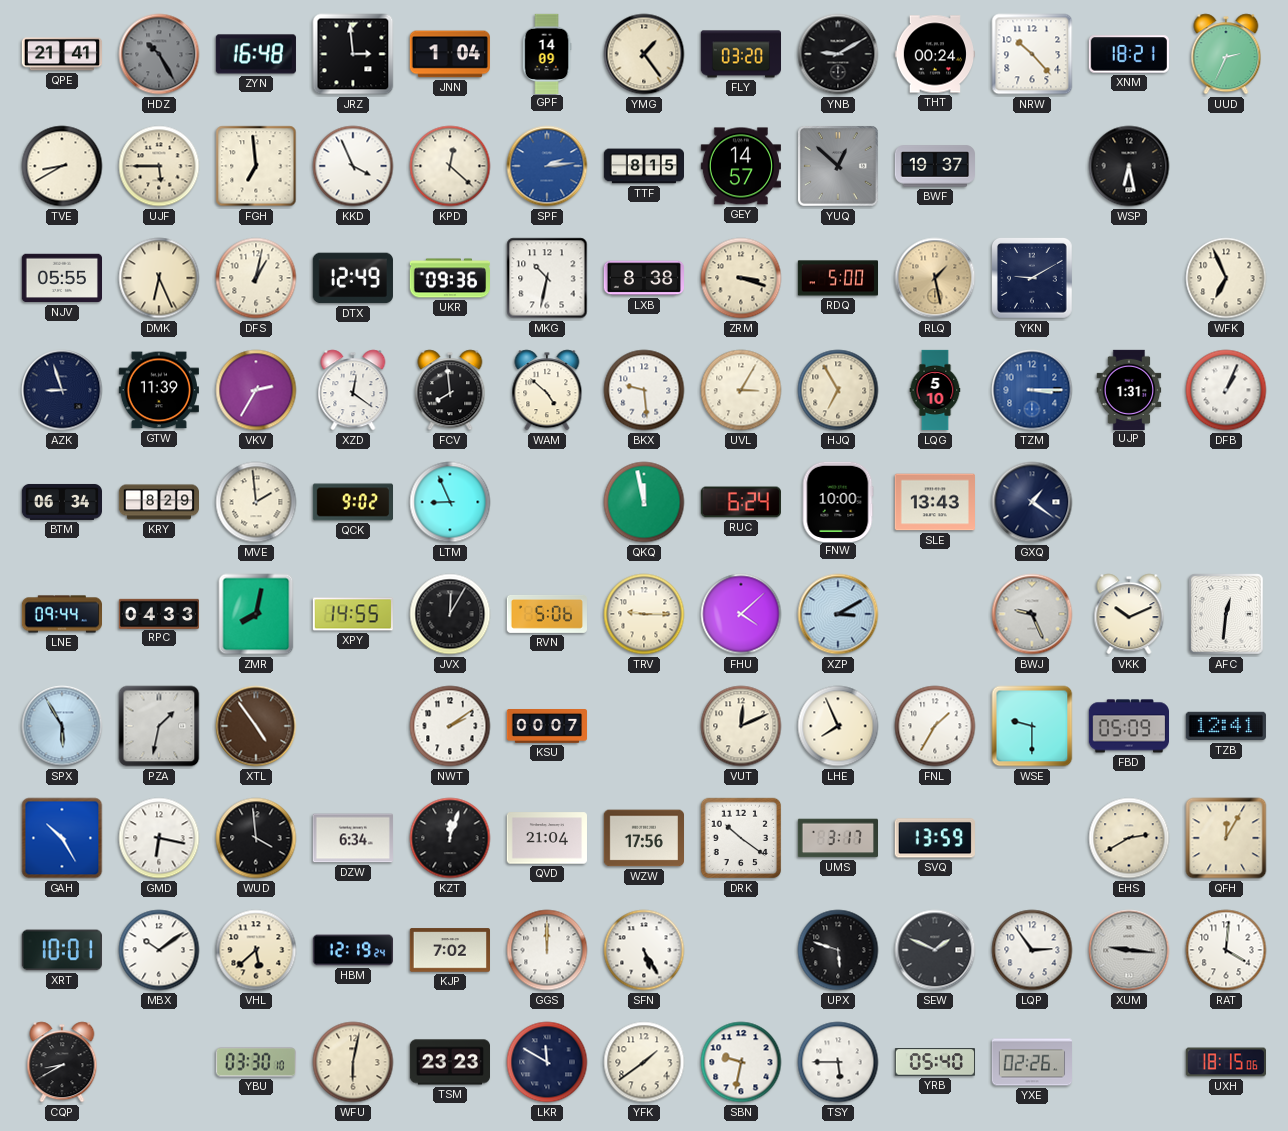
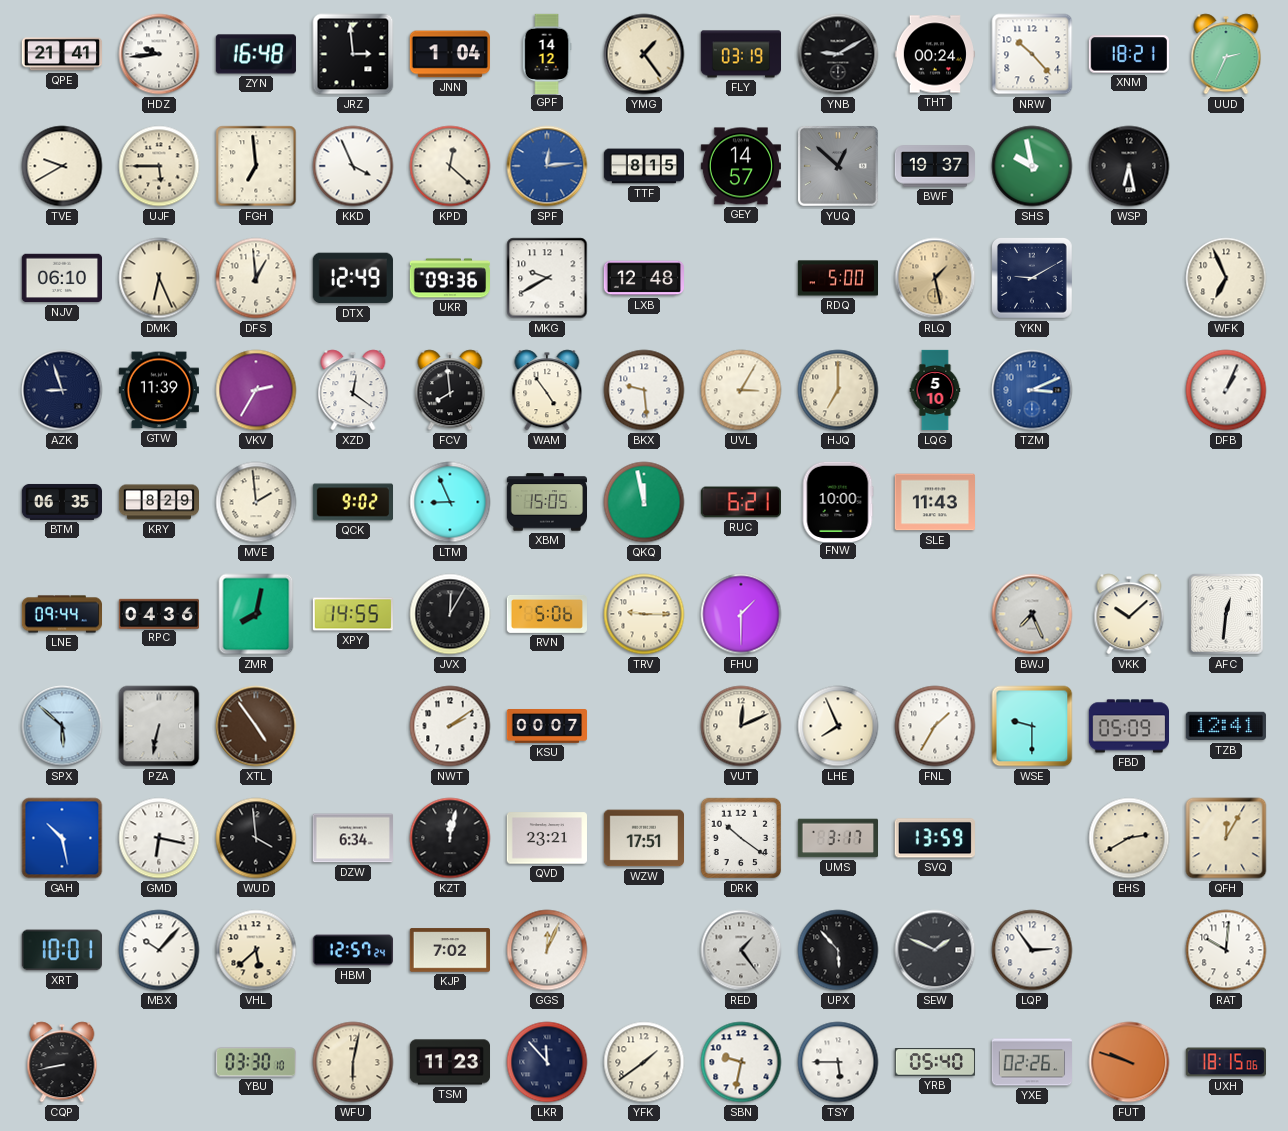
HDZ: 10:25 -> 9:44
HDZ dial: grey -> white
GPF: 14:09 -> 14:12
FLY: 03:20 -> 03:19
TVE: 8:40 -> 9:40
SPF: 2:14 -> 12:14
SHS: none -> 9:58
NJV: 05:55 -> 06:10
DFS: 1:02 -> 12:59
MKG: 10:32 -> 9:40
LXB: 8:38 -> 12:48
ZRM: 3:18 -> none
WAM: 4:52 -> 4:54
HJQ: 6:55 -> 7:00
TZM: 3:15 -> 3:11
UJP: 1:31 -> none
BTM: 06:34 -> 06:35
XBM: none -> 15:05
RUC: 6:24 -> 6:21
SLE: 13:43 -> 11:43
GXQ: 1:21 -> none
RPC: 04:33 -> 04:36
FHU: 4:08 -> 1:30
XZP: 3:10 -> none
BWJ: 9:26 -> 7:26
VKK: 10:11 -> 10:08
SPX: 5:55 -> 5:52
PZA: 1:32 -> 6:32
GAH: 10:25 -> 10:28
KZT: 12:03 -> 12:02
QVD: 21:04 -> 23:21
WZW: 17:56 -> 17:51
MBX: 10:09 -> 10:07
HBM: 12:19 -> 12:57
GGS: 12:00 -> 12:04
SFN: 5:25 -> none
RED: none -> 1:24
UPX: 5:48 -> 5:53
XUM: 9:16 -> none
RAT: 4:01 -> 10:01
CQP: 8:40 -> 8:43
TSM: 23:23 -> 11:23
LKR: 11:50 -> 11:53
FUT: none -> 9:48
